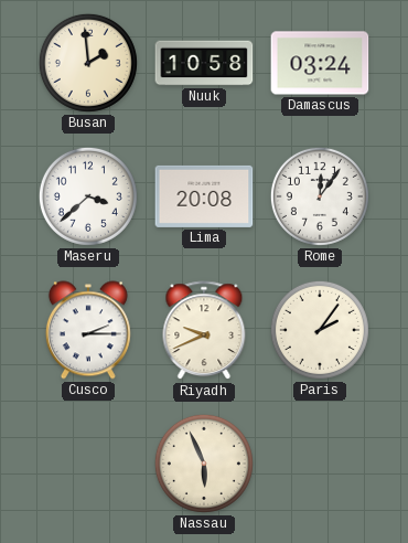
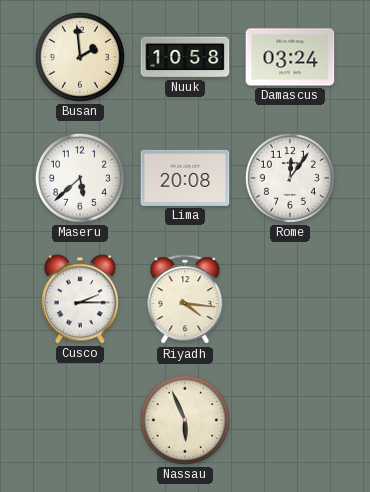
Maseru: 3:38 -> 5:38
Riyadh: 9:41 -> 4:16
Paris: 2:06 -> none
